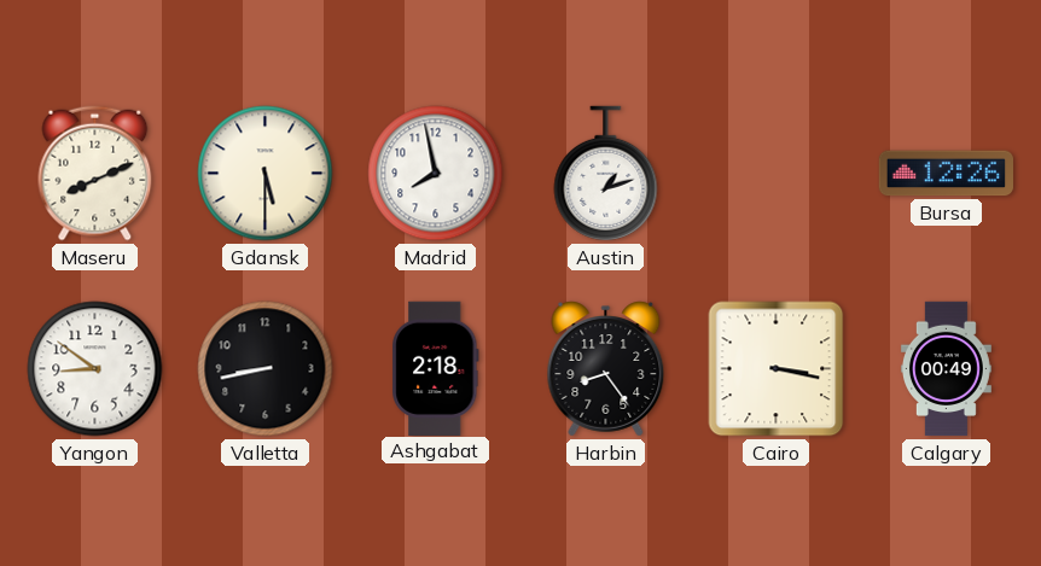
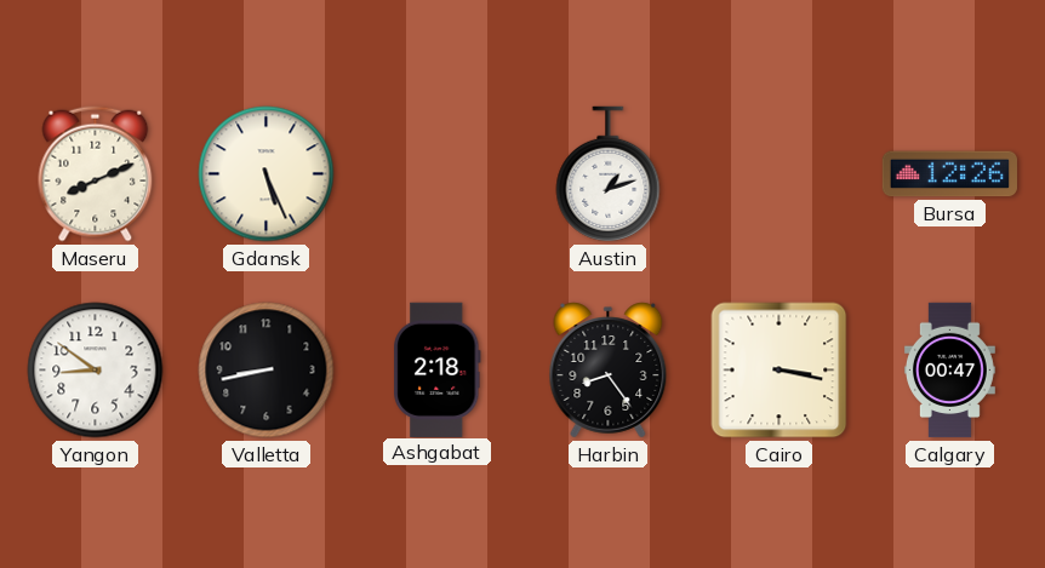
Gdansk: 5:30 -> 5:26
Madrid: 7:58 -> none
Calgary: 00:49 -> 00:47
